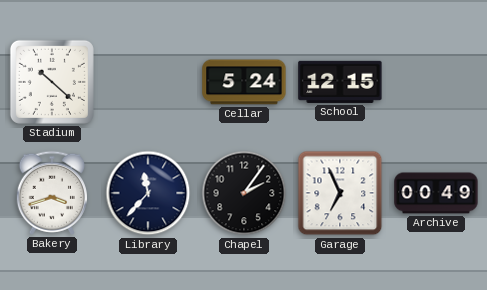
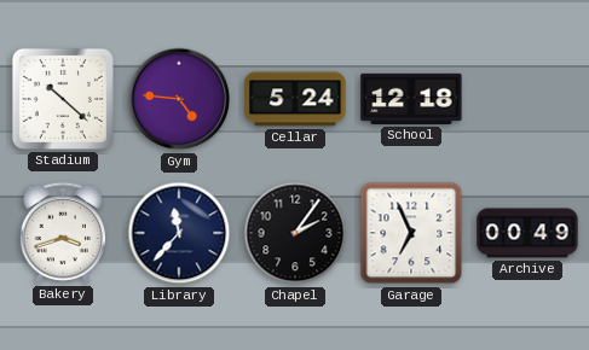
Gym: none -> 4:46
School: 12:15 -> 12:18
